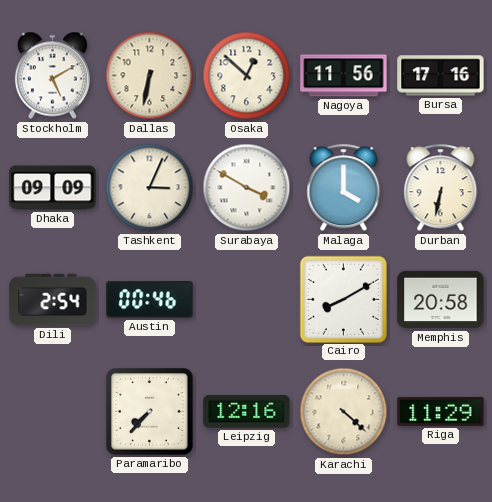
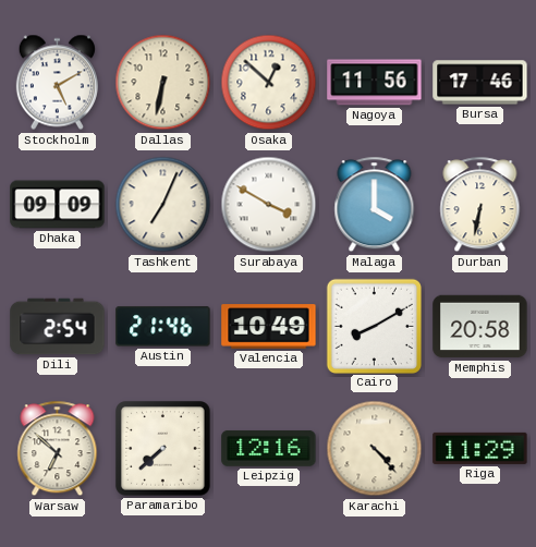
Bursa: 17:16 -> 17:46
Tashkent: 3:04 -> 7:04
Austin: 00:46 -> 21:46
Valencia: none -> 10:49
Warsaw: none -> 6:52
Paramaribo: 7:37 -> 7:38
Karachi: 4:22 -> 4:23
